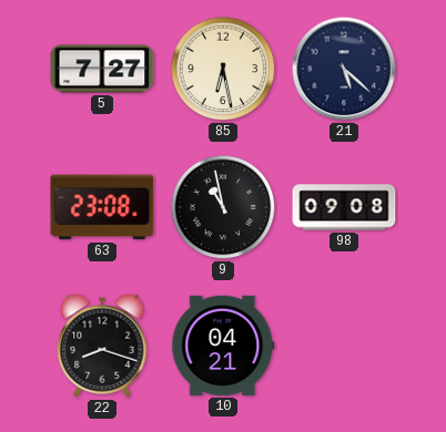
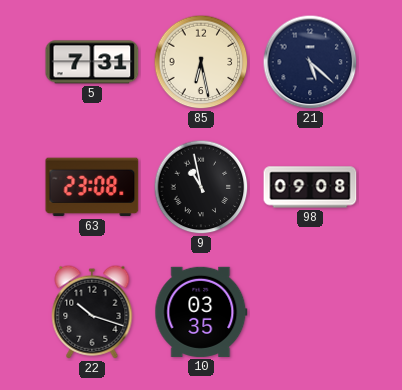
5: 7:27 -> 7:31
22: 8:18 -> 10:18
10: 04:21 -> 03:35
